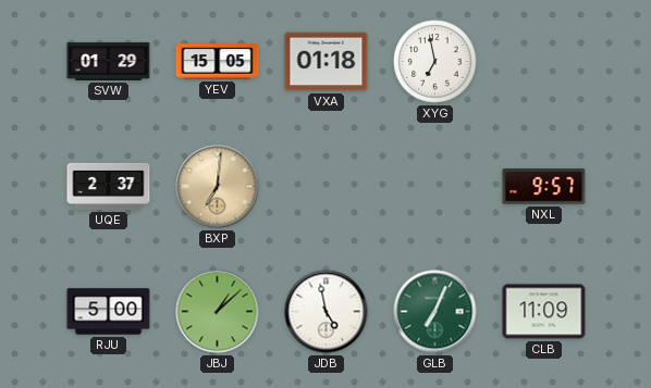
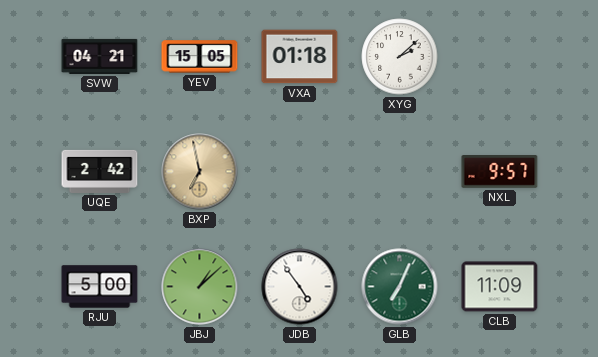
SVW: 01:29 -> 04:21
XYG: 6:58 -> 2:08
UQE: 2:37 -> 2:42
BXP: 7:01 -> 6:58
JDB: 4:58 -> 4:54
